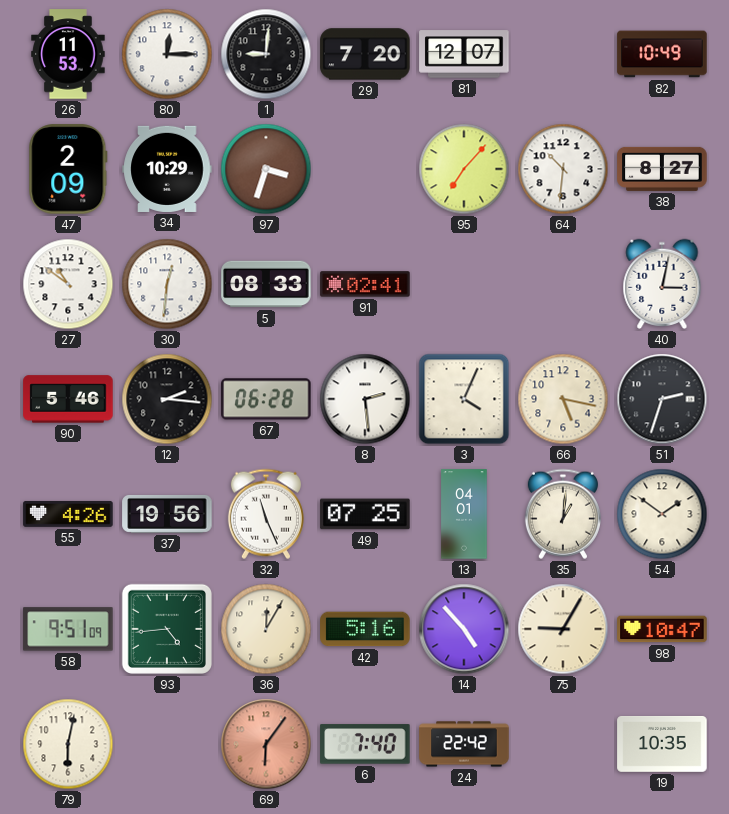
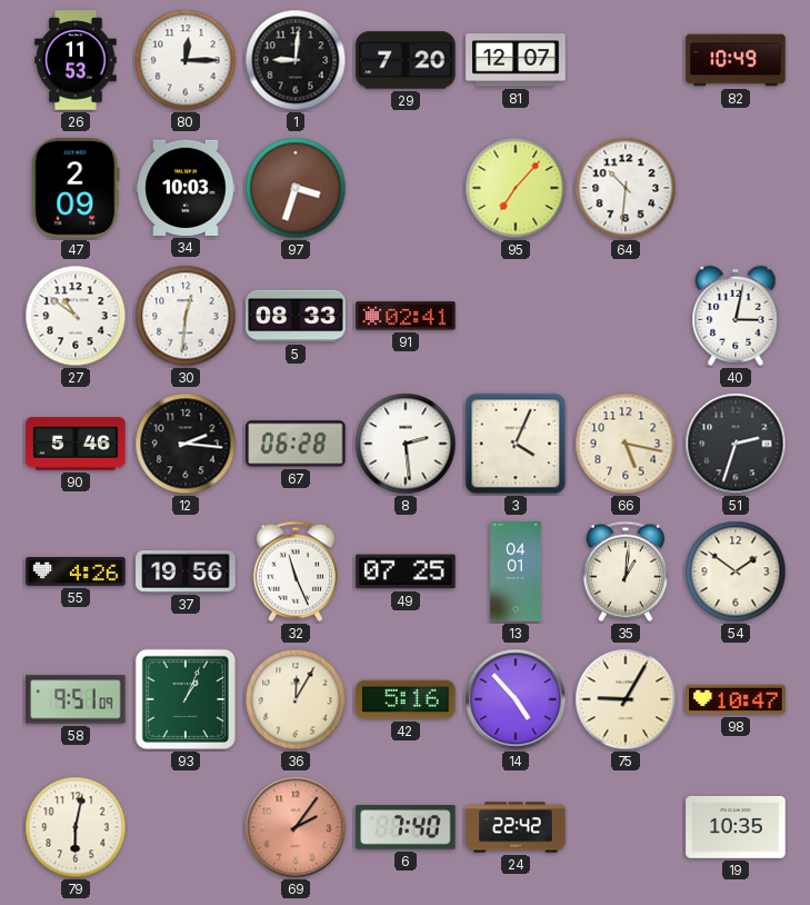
34: 10:29 -> 10:03
38: 8:27 -> none
93: 4:44 -> 1:04
69: 6:06 -> 2:06
